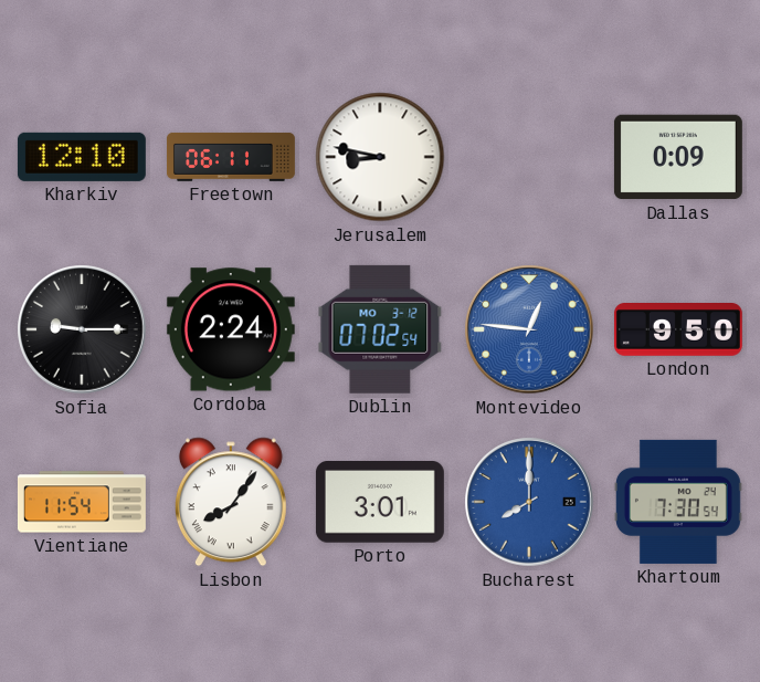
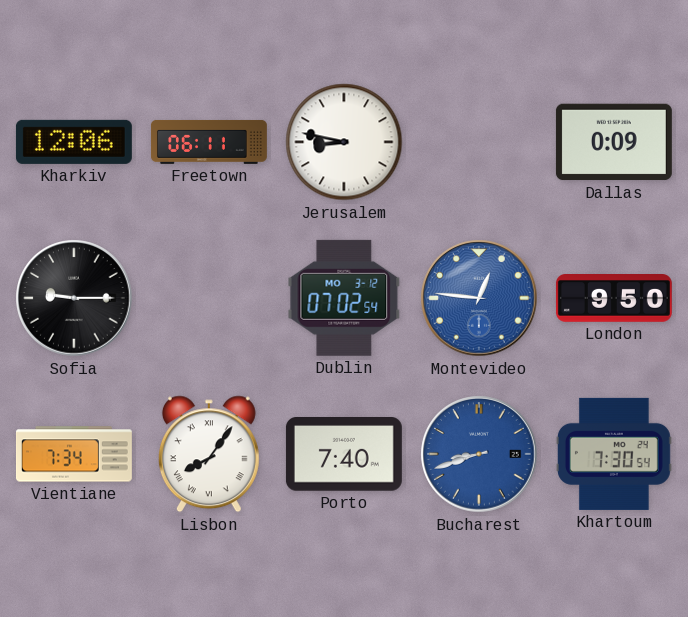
Kharkiv: 12:10 -> 12:06
Cordoba: 2:24 -> none
Vientiane: 11:54 -> 7:34
Porto: 3:01 -> 7:40
Bucharest: 8:00 -> 8:42
